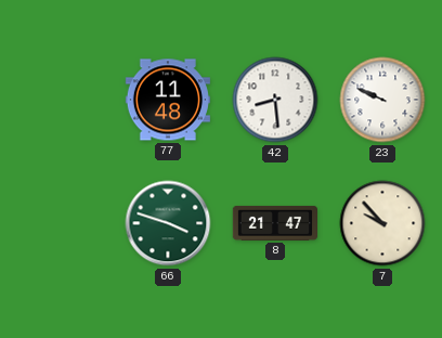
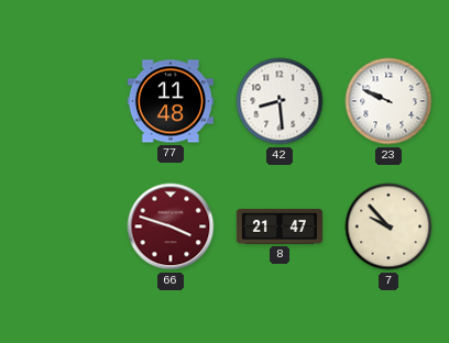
66 dial: green -> burgundy
